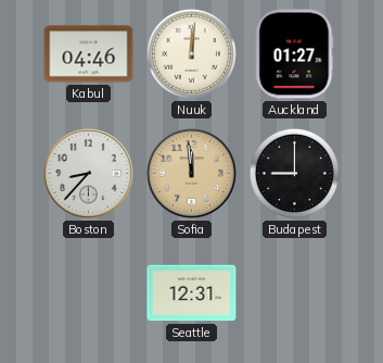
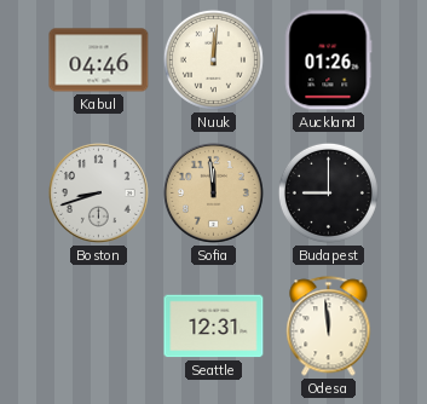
Auckland: 01:27 -> 01:26
Boston: 8:37 -> 8:42
Odesa: none -> 11:59
